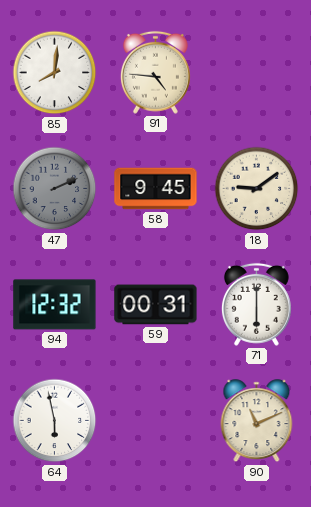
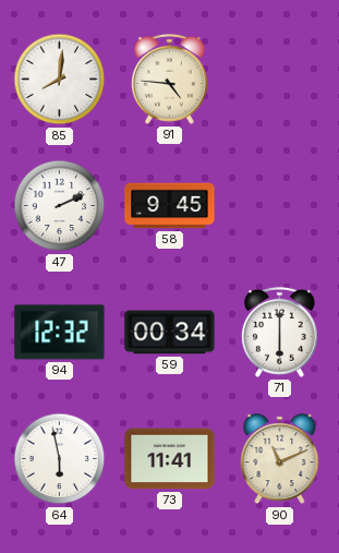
47 dial: grey -> white
18: 9:09 -> none
59: 00:31 -> 00:34
73: none -> 11:41
